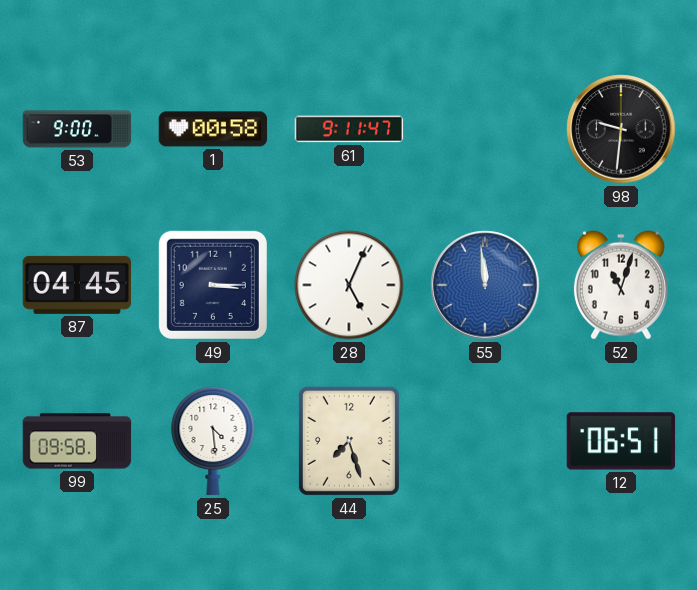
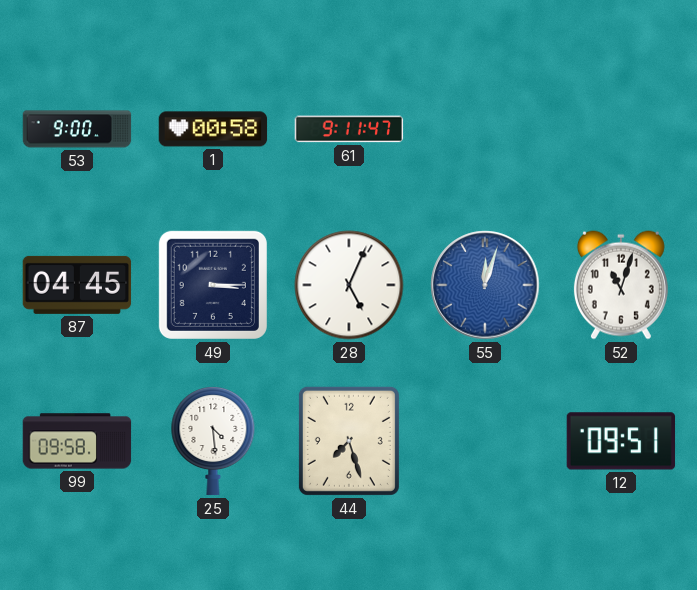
98: 9:31 -> none
55: 11:59 -> 12:03
12: 06:51 -> 09:51
